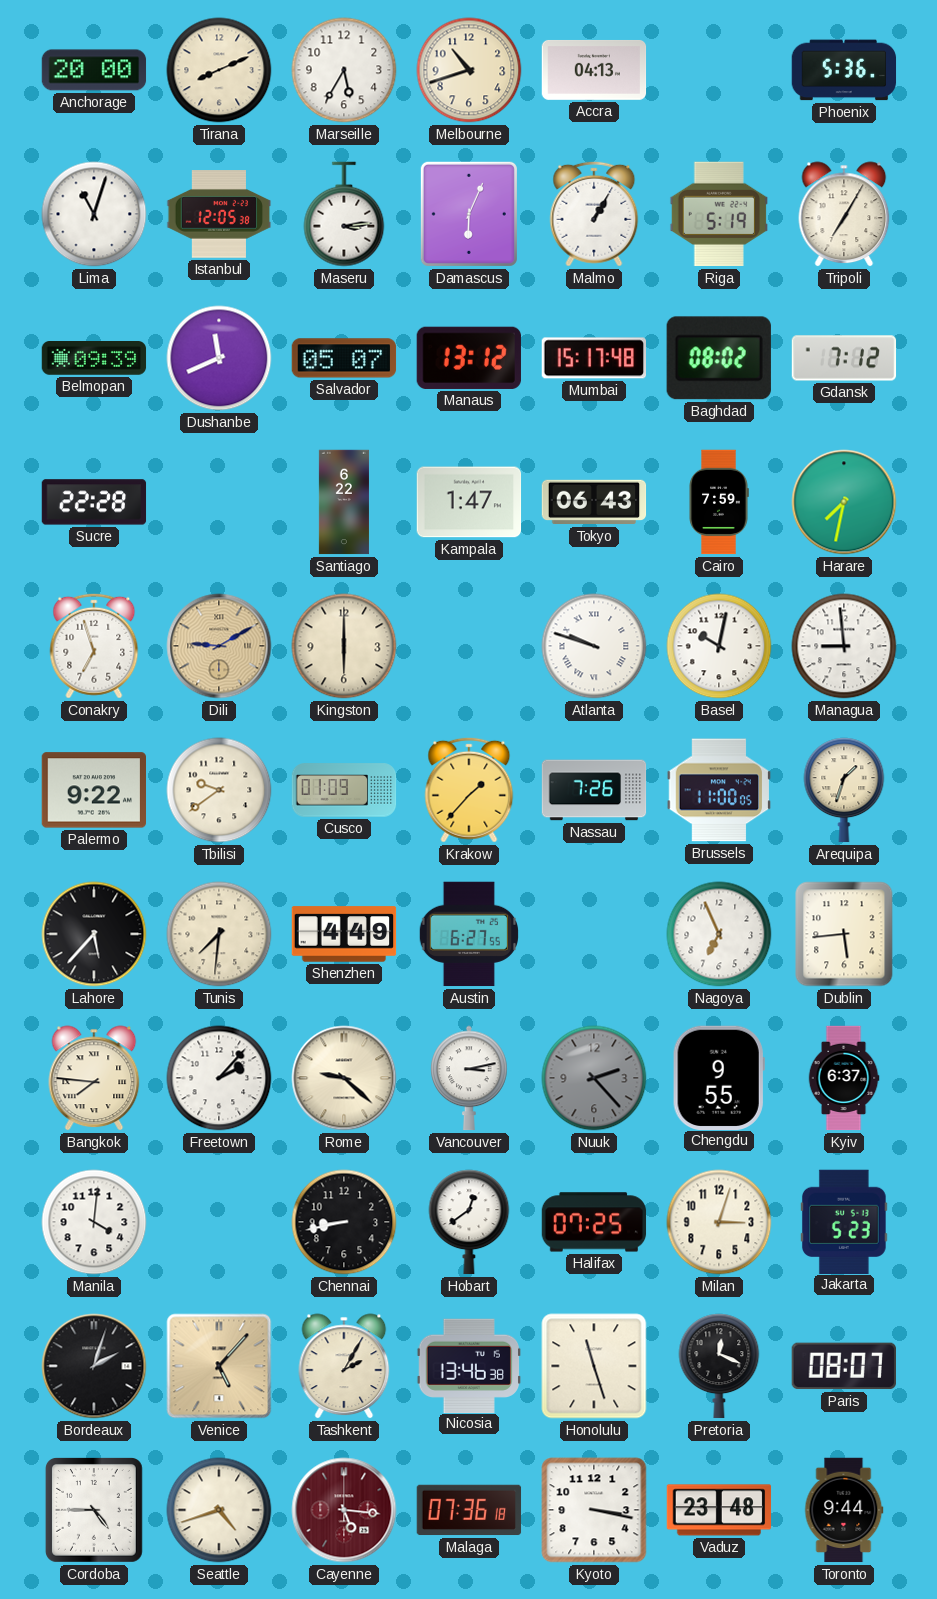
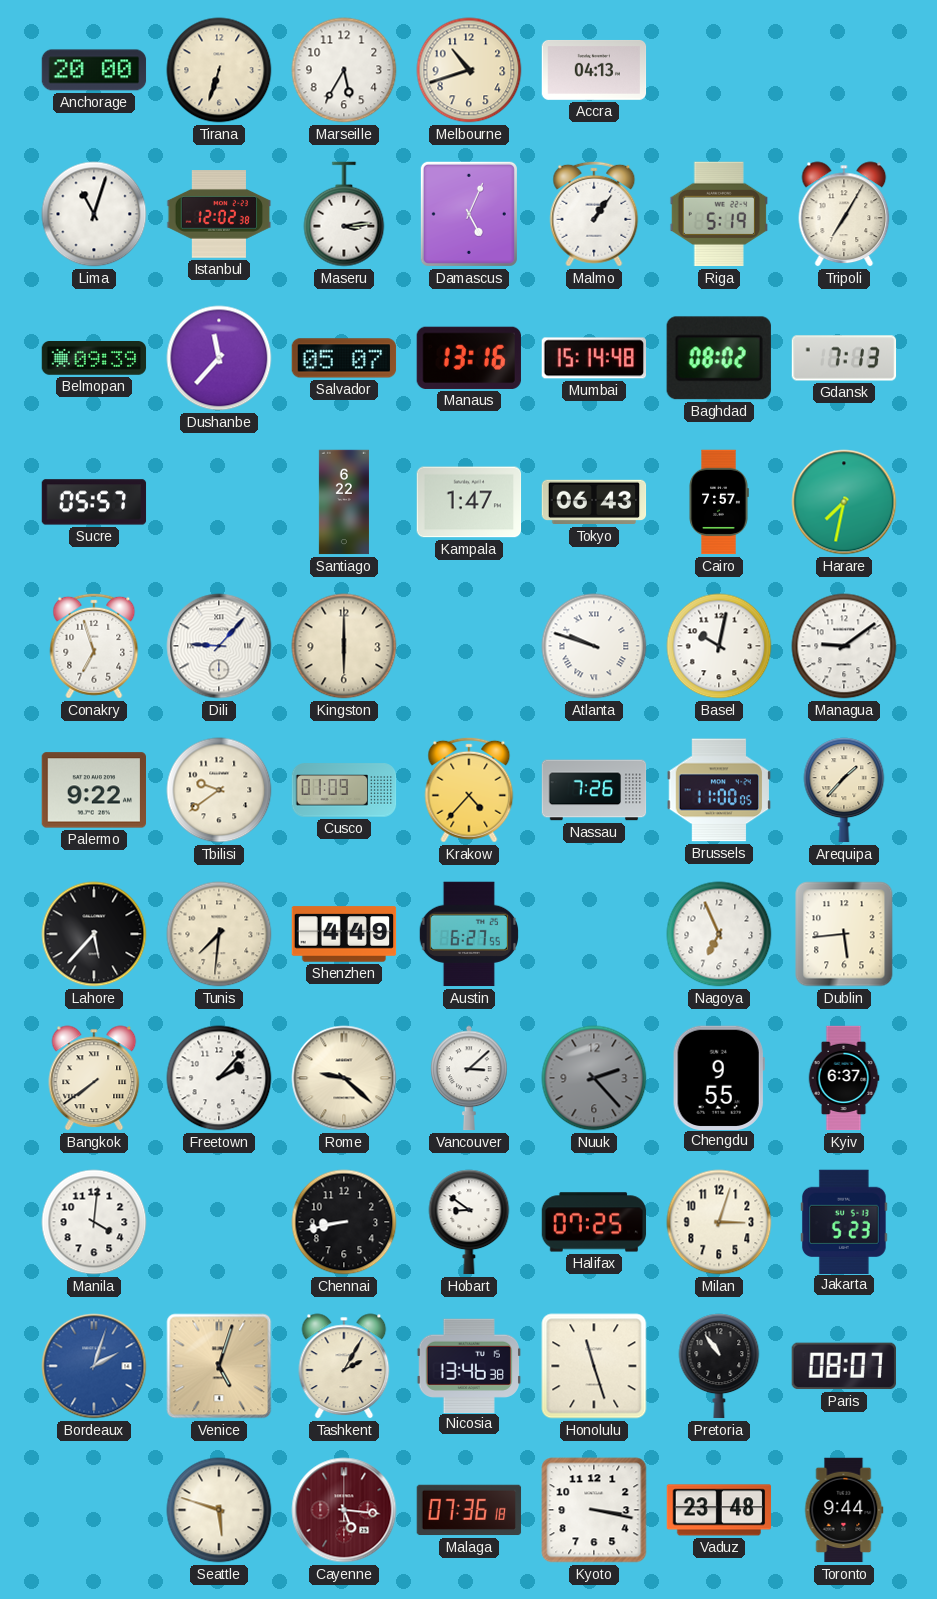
Tirana: 8:11 -> 6:33
Phoenix: 5:36 -> none
Istanbul: 12:05 -> 12:02
Damascus: 6:04 -> 5:04
Malmo: 1:05 -> 1:06
Dushanbe: 11:41 -> 11:37
Manaus: 13:12 -> 13:16
Mumbai: 15:17 -> 15:14
Gdansk: 7:12 -> 7:13
Sucre: 22:28 -> 05:57
Cairo: 7:59 -> 7:57
Dili: 9:10 -> 9:07
Dili dial: champagne -> white
Managua: 8:59 -> 9:09
Krakow: 1:37 -> 4:37
Arequipa: 1:33 -> 1:37
Bangkok: 7:46 -> 7:39
Vancouver: 3:13 -> 3:08
Hobart: 12:39 -> 8:51
Bordeaux dial: black -> blue
Venice: 5:07 -> 5:03
Pretoria: 12:19 -> 10:54
Cordoba: 4:45 -> none
Seattle: 4:42 -> 5:48
